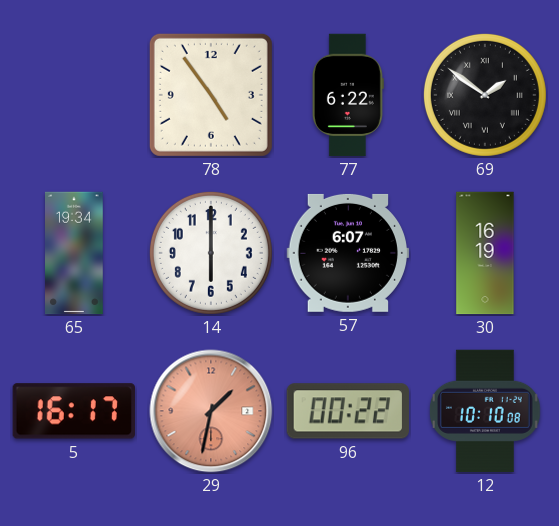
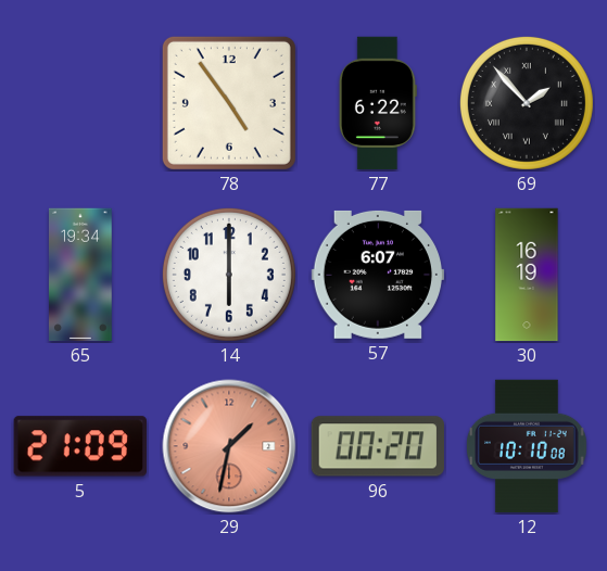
69: 1:51 -> 1:53
5: 16:17 -> 21:09
96: 00:22 -> 00:20
